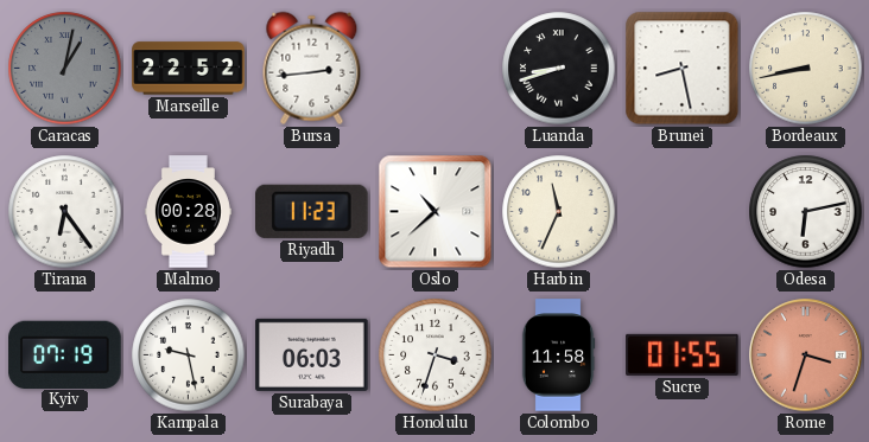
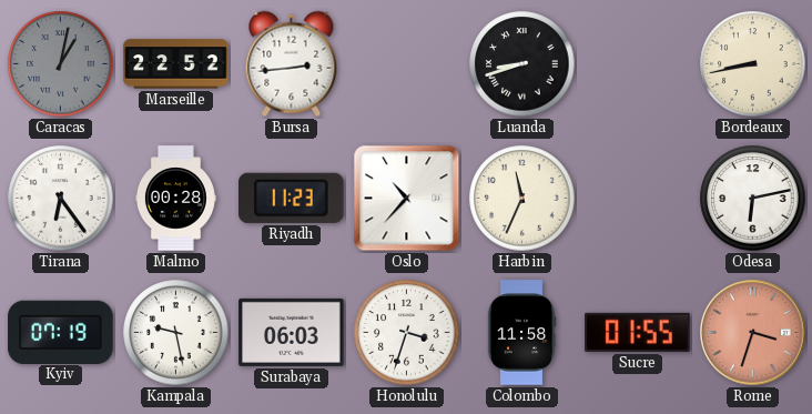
Brunei: 8:28 -> none
Oslo: 10:38 -> 10:37
